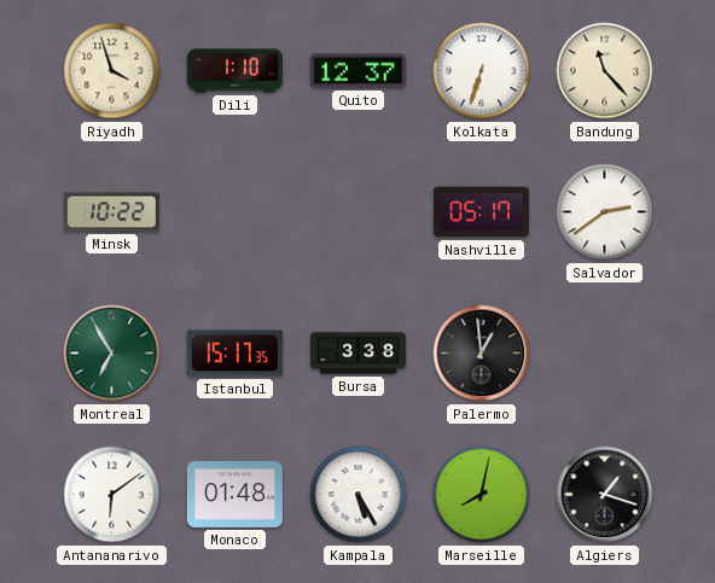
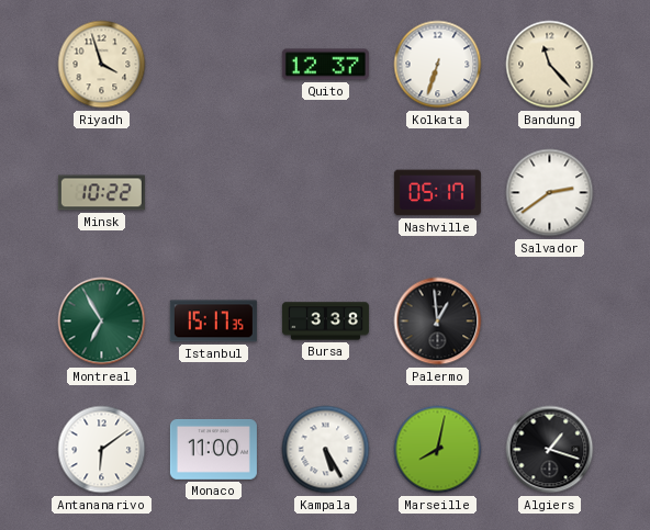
Dili: 1:10 -> none
Monaco: 01:48 -> 11:00
